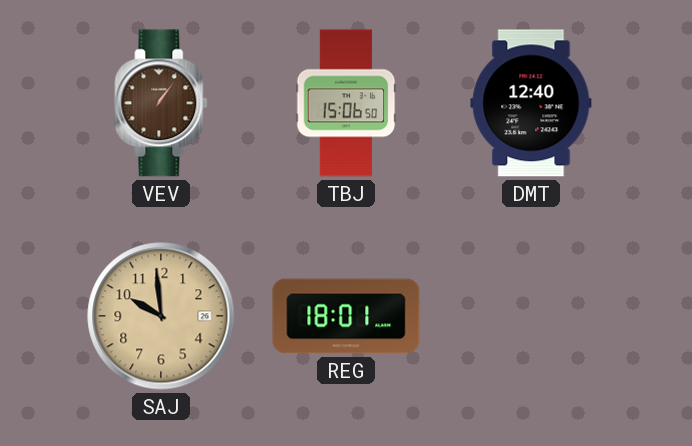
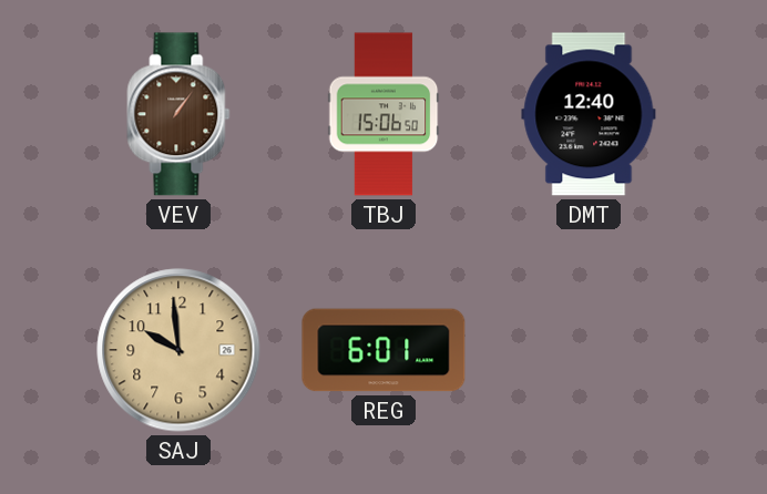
REG: 18:01 -> 6:01
